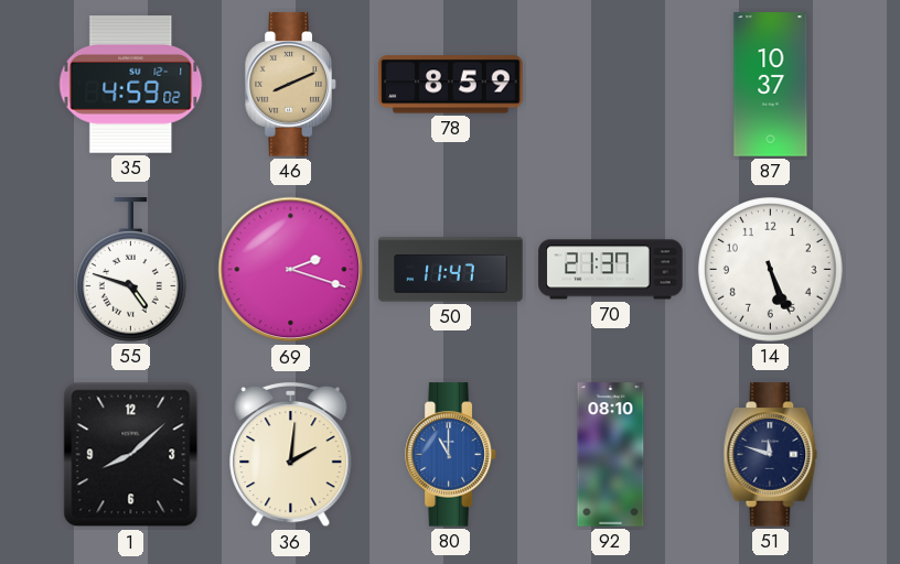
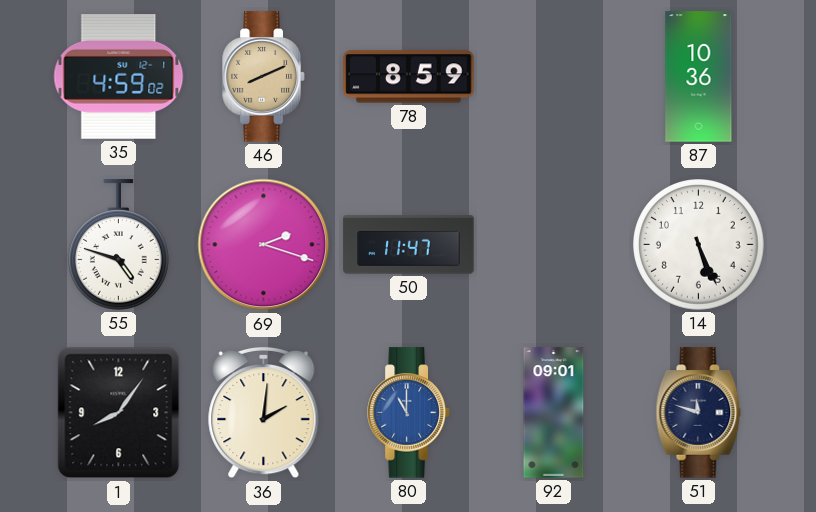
87: 10:37 -> 10:36
70: 21:37 -> none
1: 8:08 -> 8:06
92: 08:10 -> 09:01
